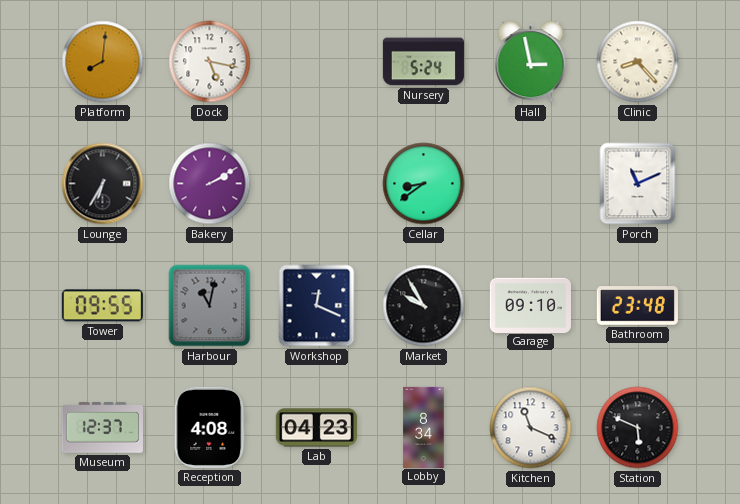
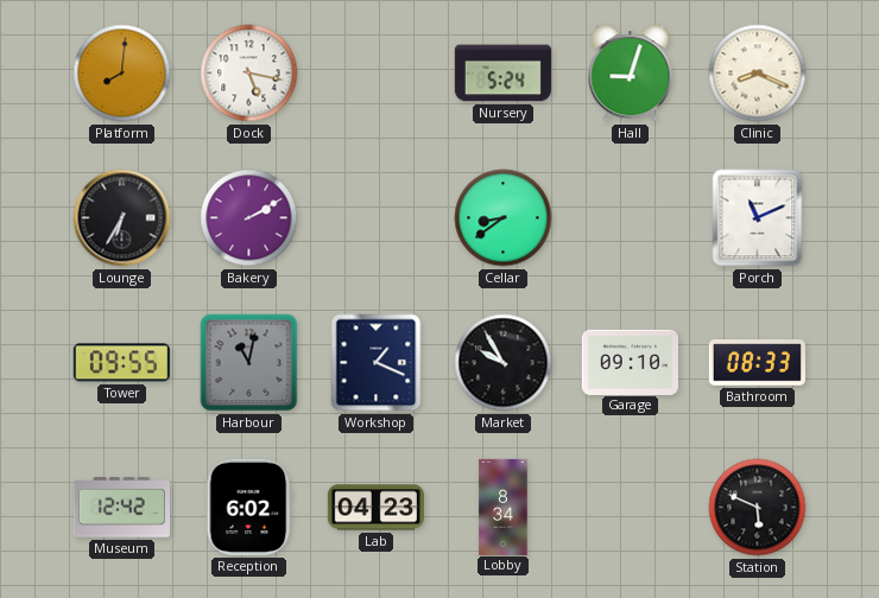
Hall: 2:58 -> 9:03
Clinic: 8:23 -> 8:19
Workshop: 12:19 -> 1:19
Bathroom: 23:48 -> 08:33
Museum: 12:37 -> 12:42
Reception: 4:08 -> 6:02
Kitchen: 11:19 -> none
